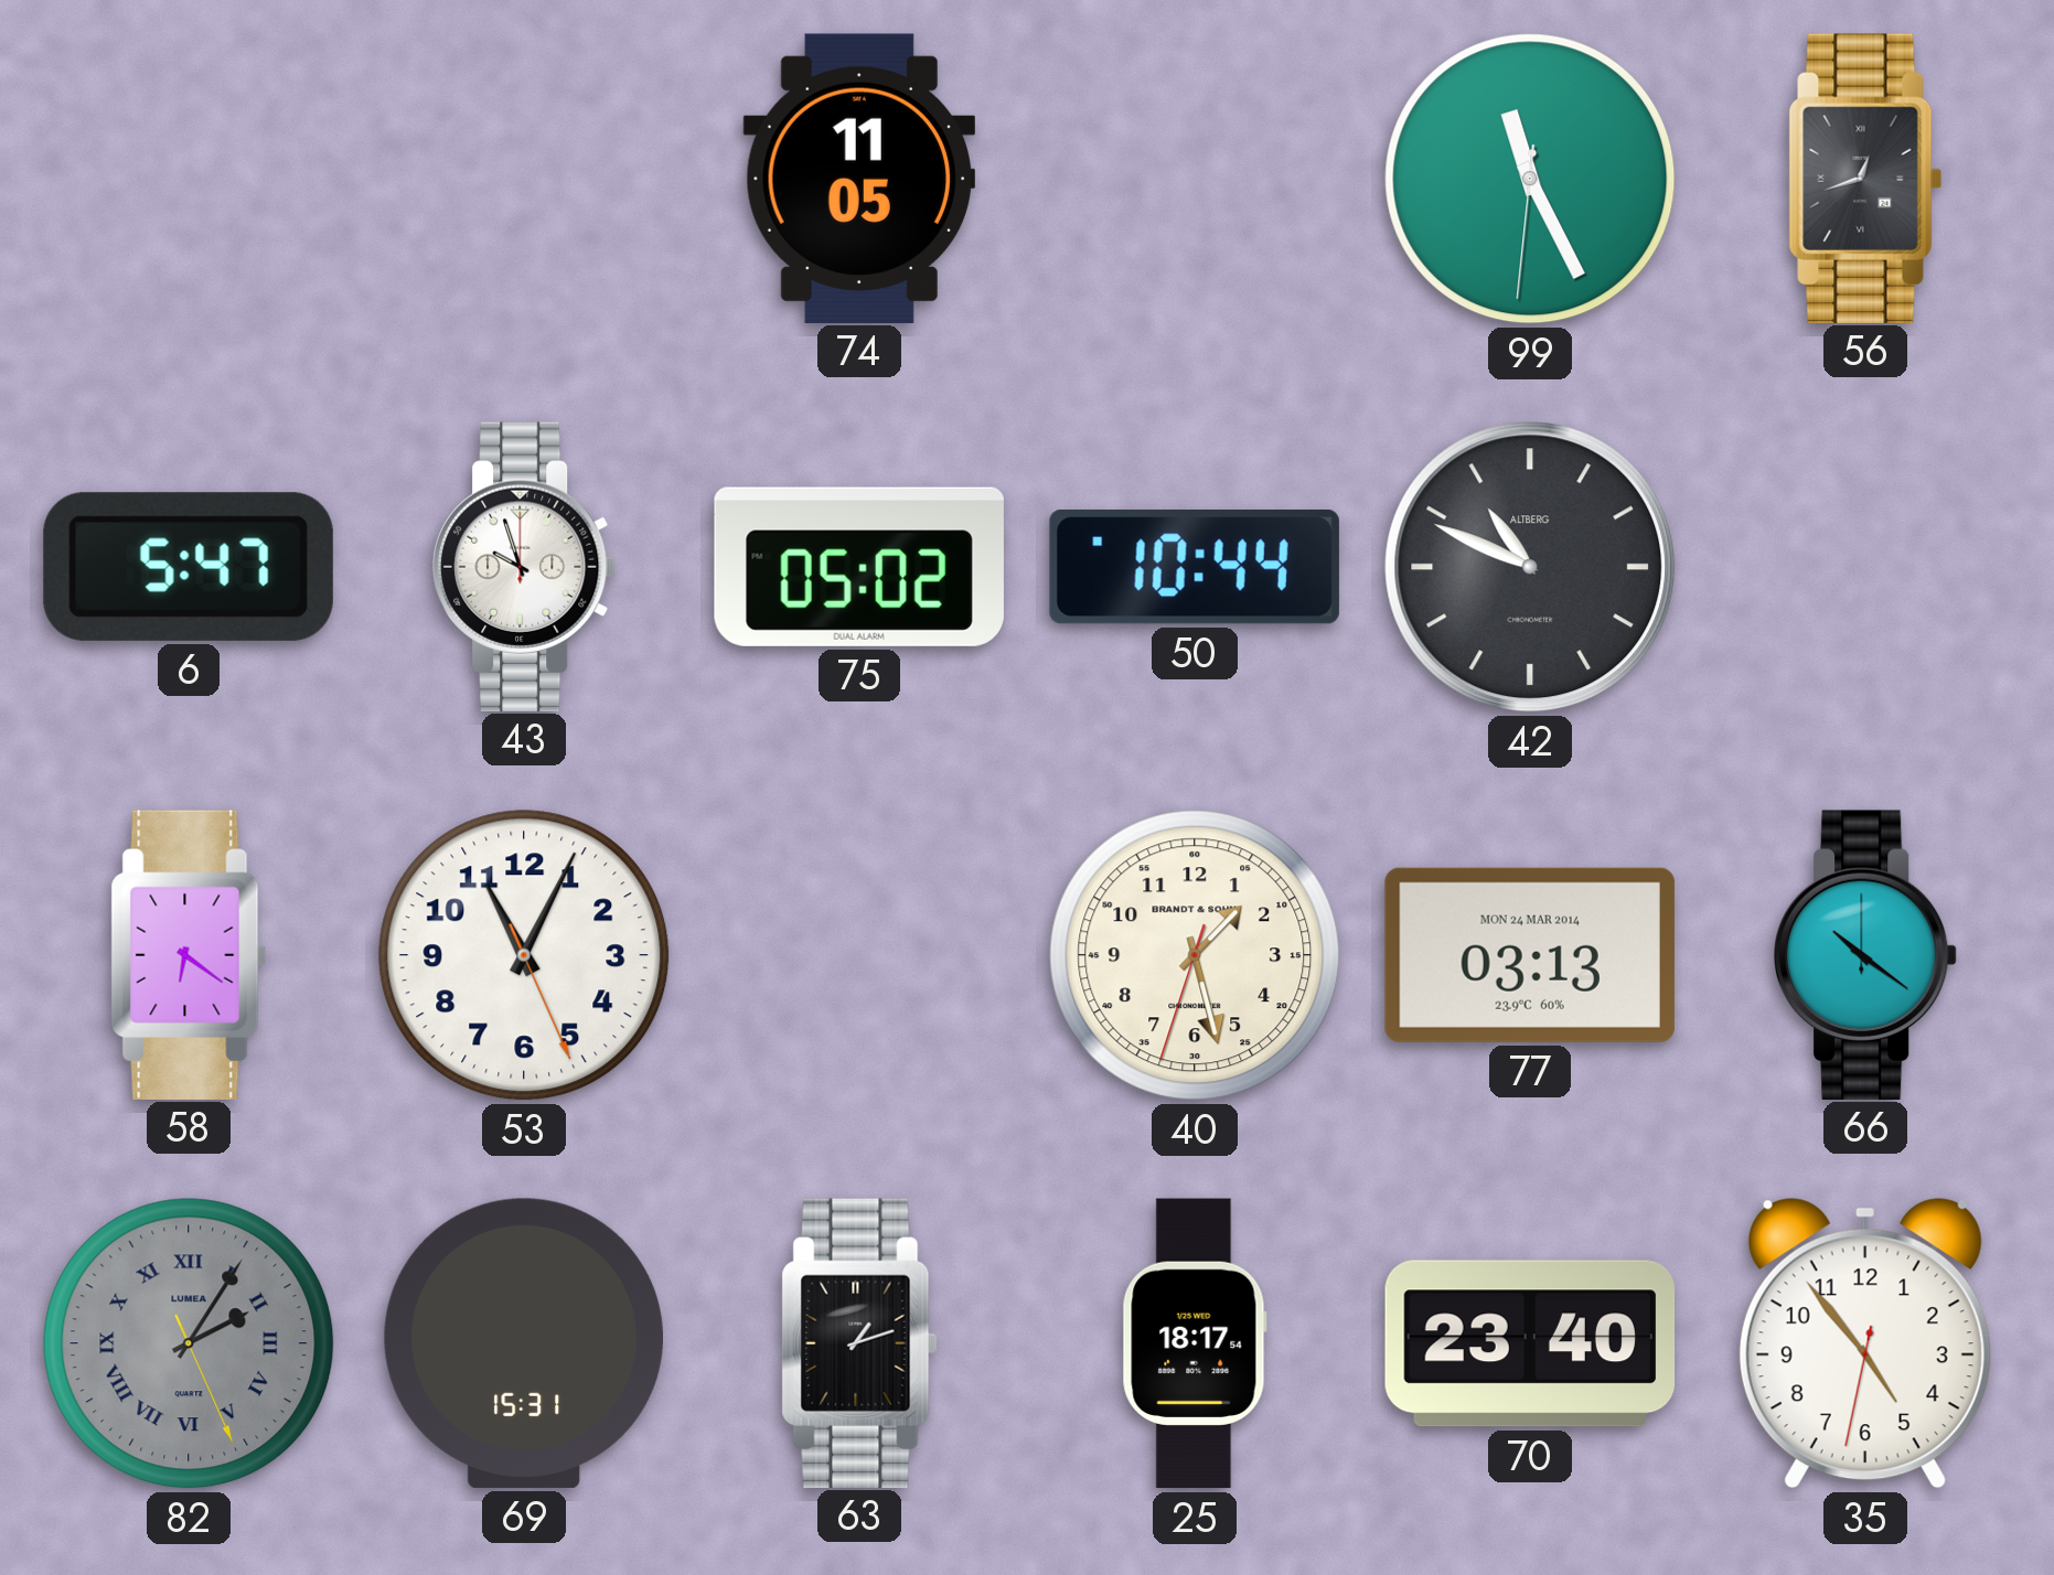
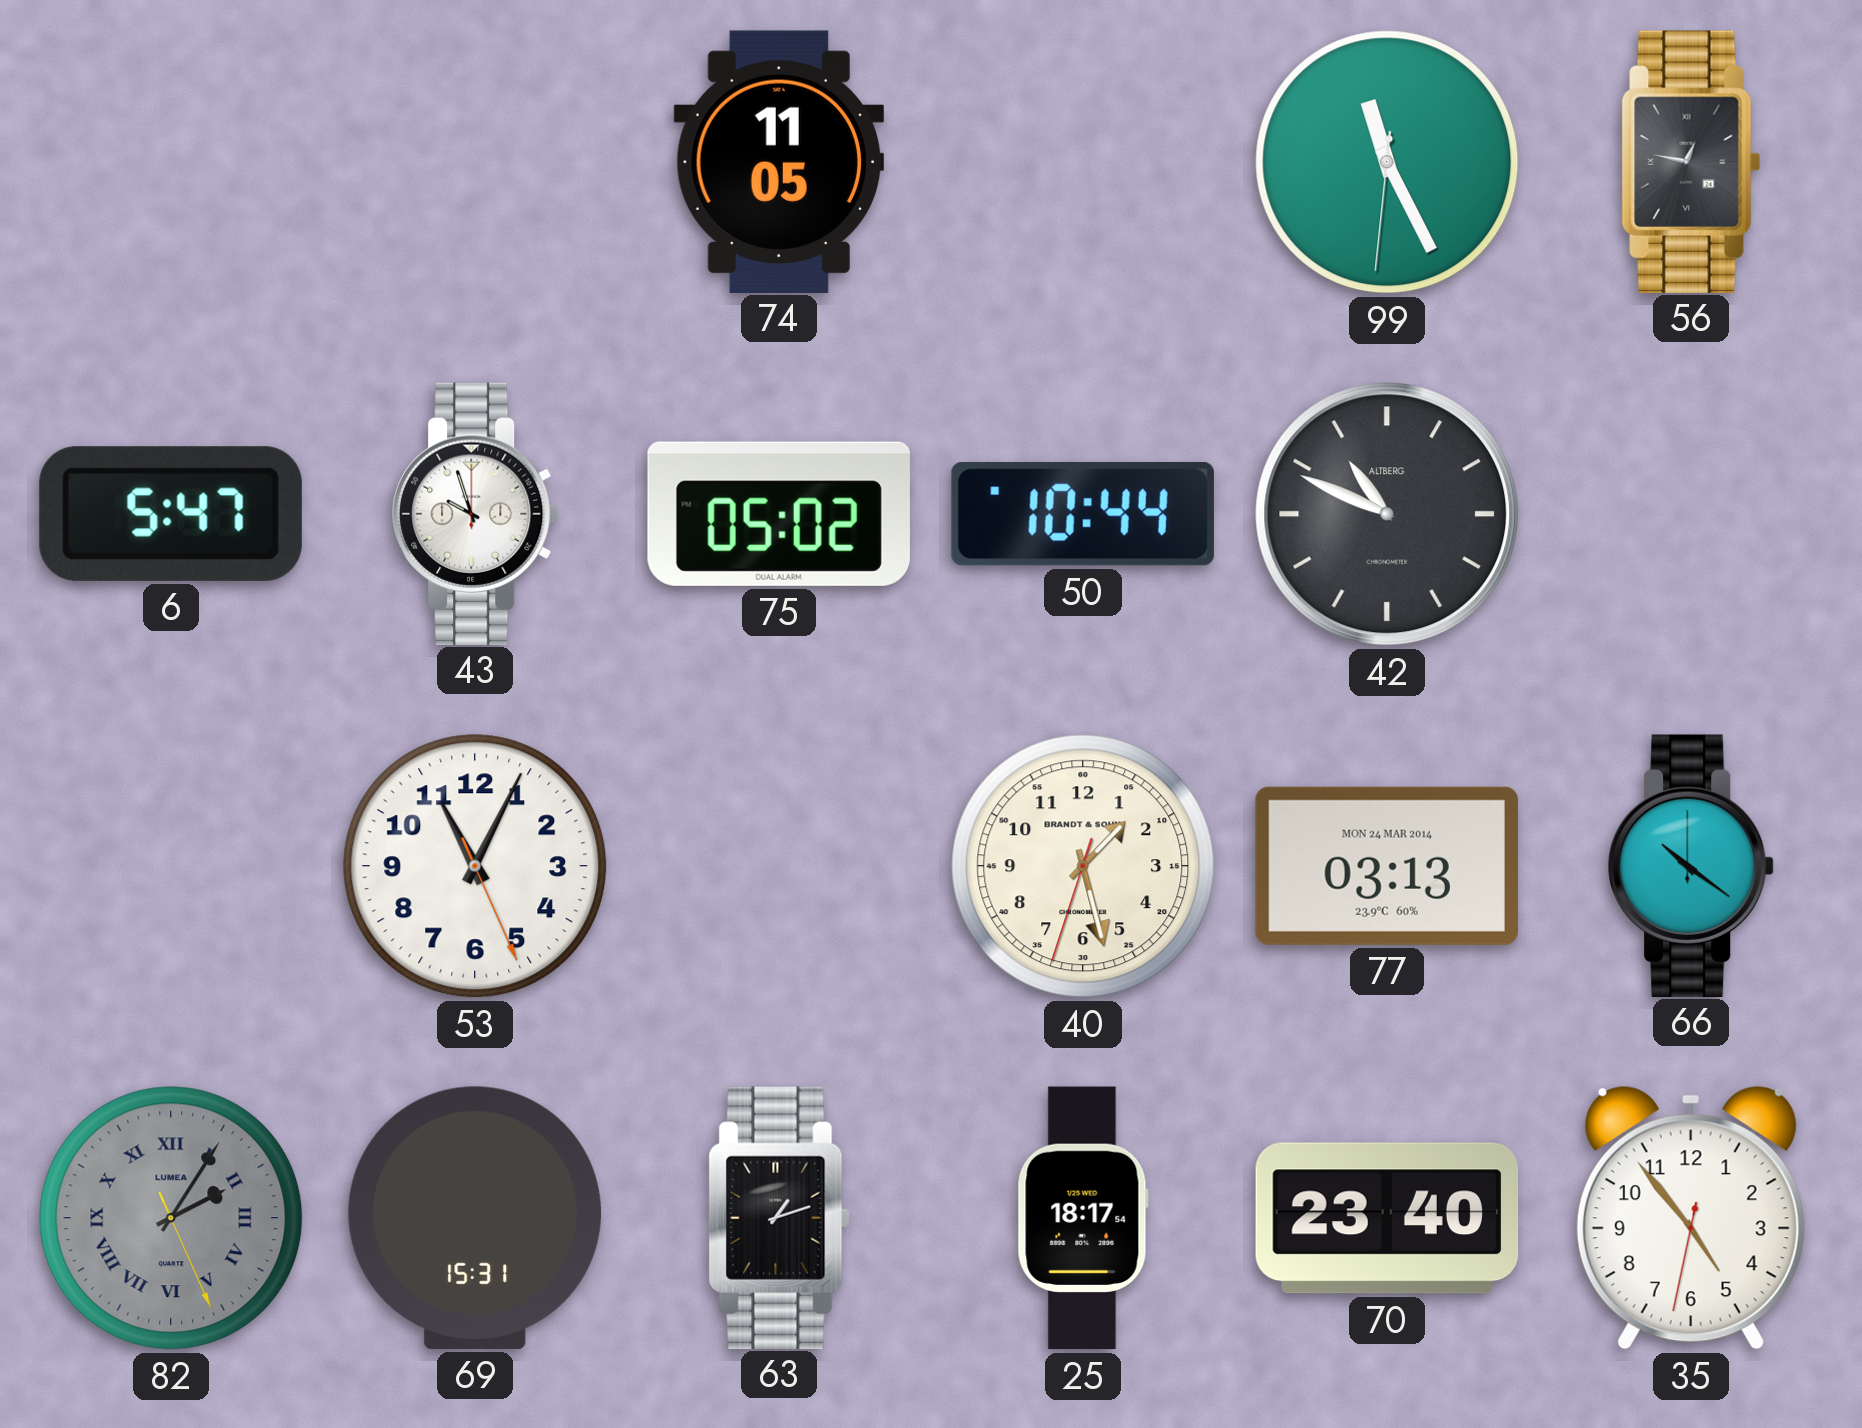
56: 12:42 -> 12:47
58: 6:21 -> none
